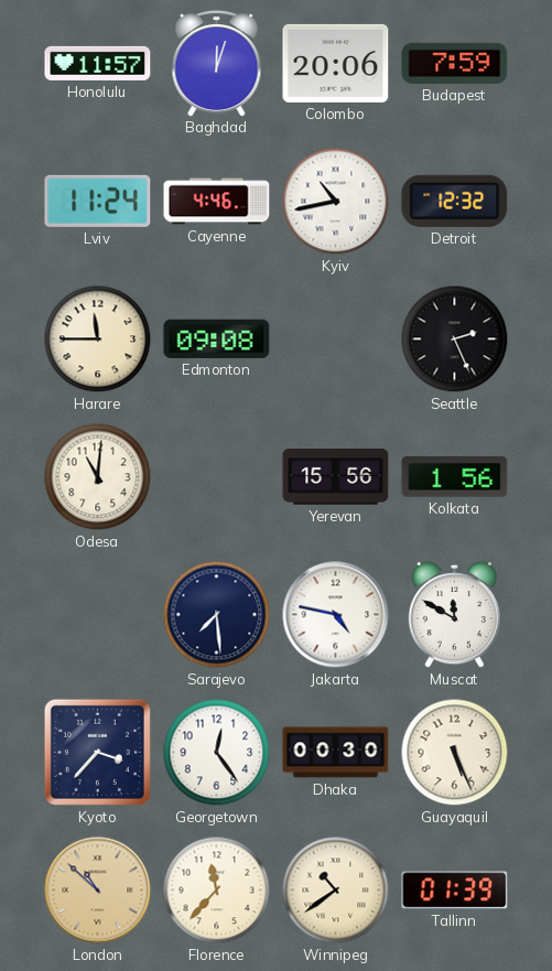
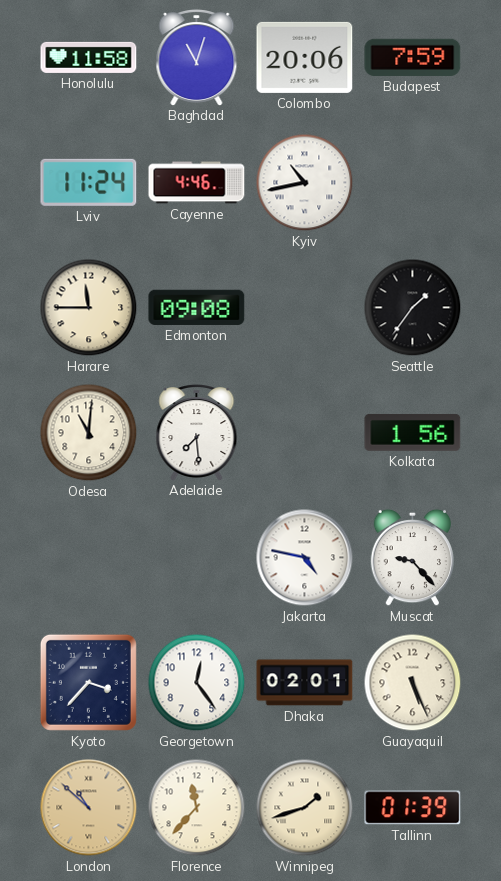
Honolulu: 11:57 -> 11:58
Baghdad: 12:03 -> 11:03
Detroit: 12:32 -> none
Seattle: 2:26 -> 1:36
Adelaide: none -> 7:29
Yerevan: 15:56 -> none
Sarajevo: 7:29 -> none
Muscat: 11:50 -> 9:23
Dhaka: 00:30 -> 02:01
Winnipeg: 10:39 -> 1:42
